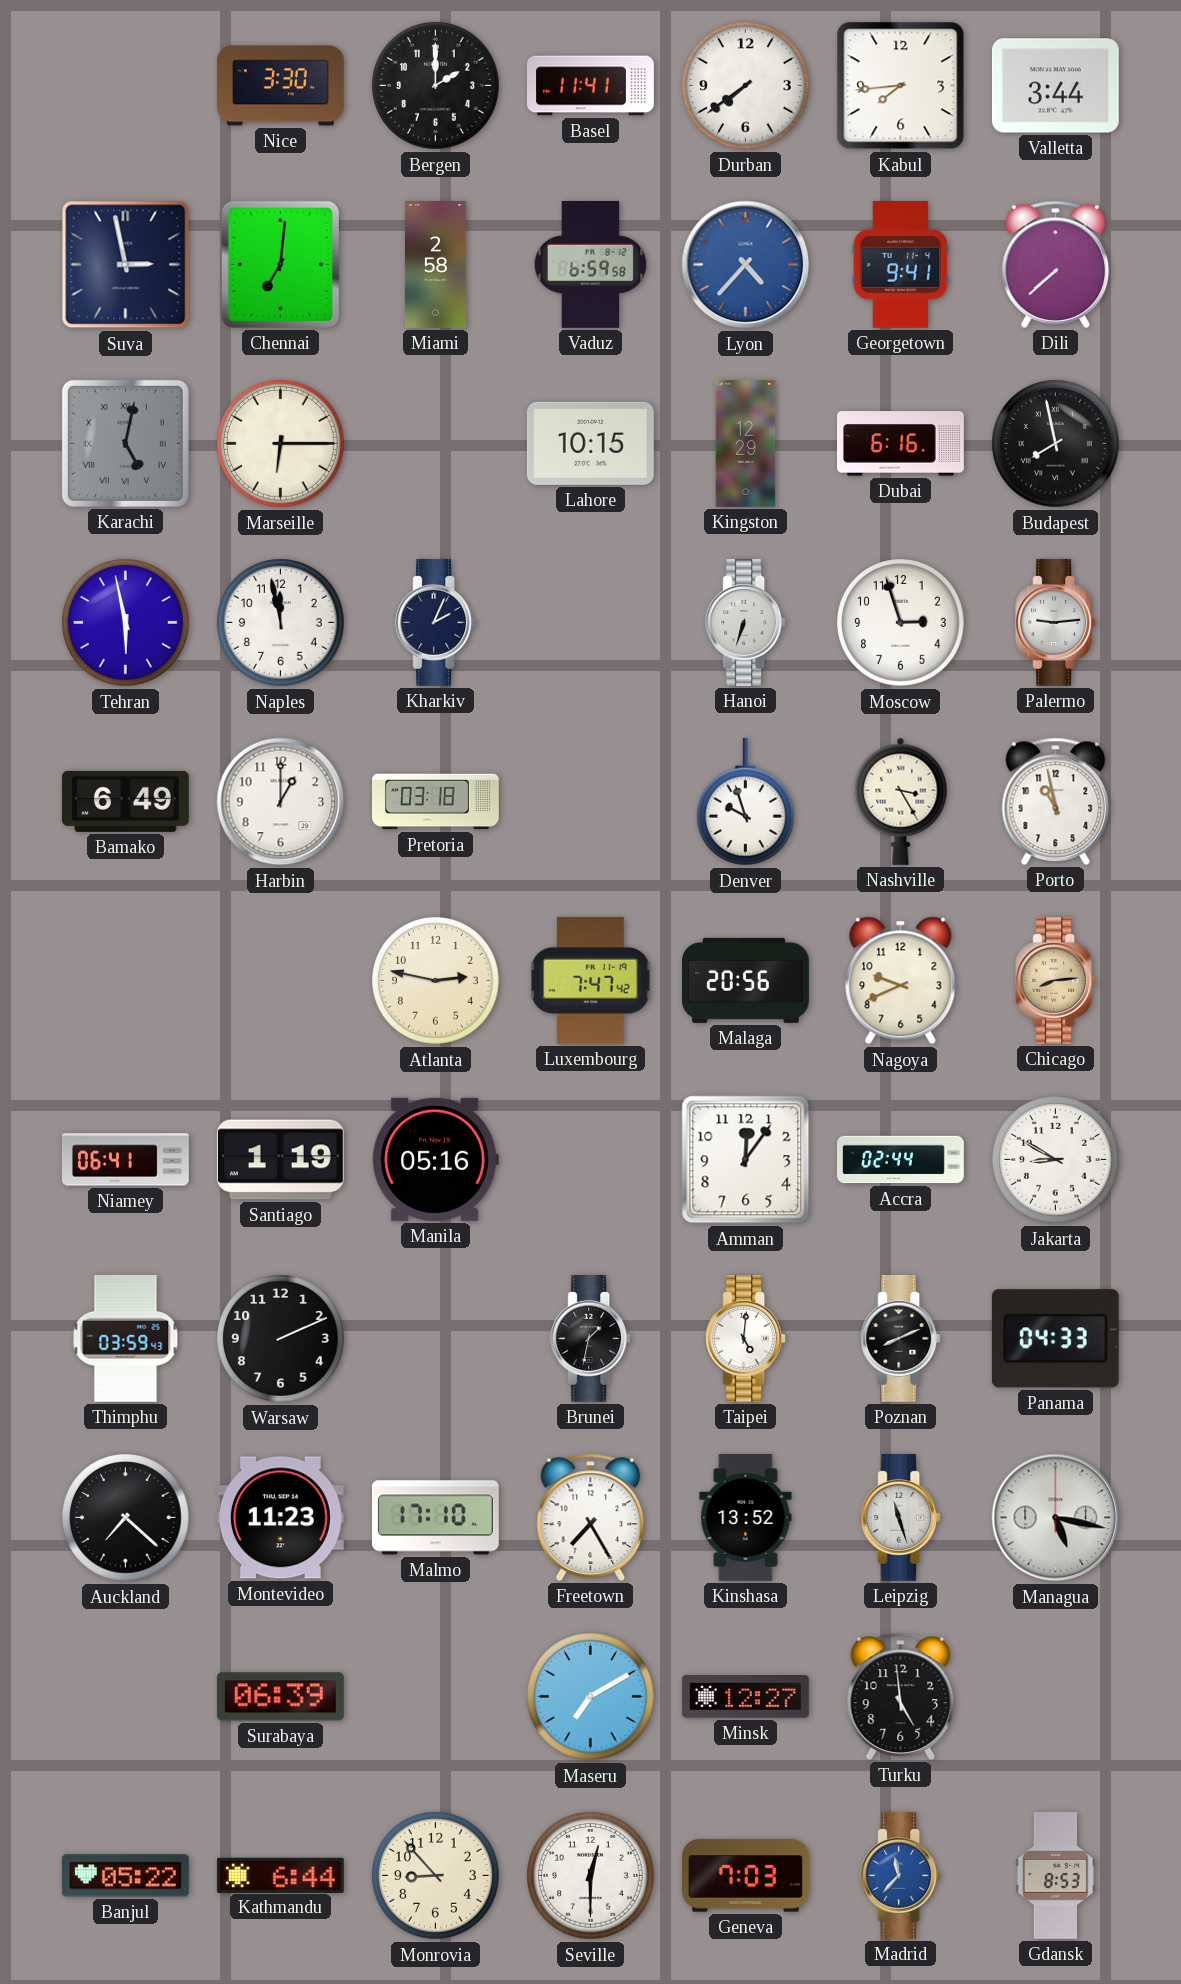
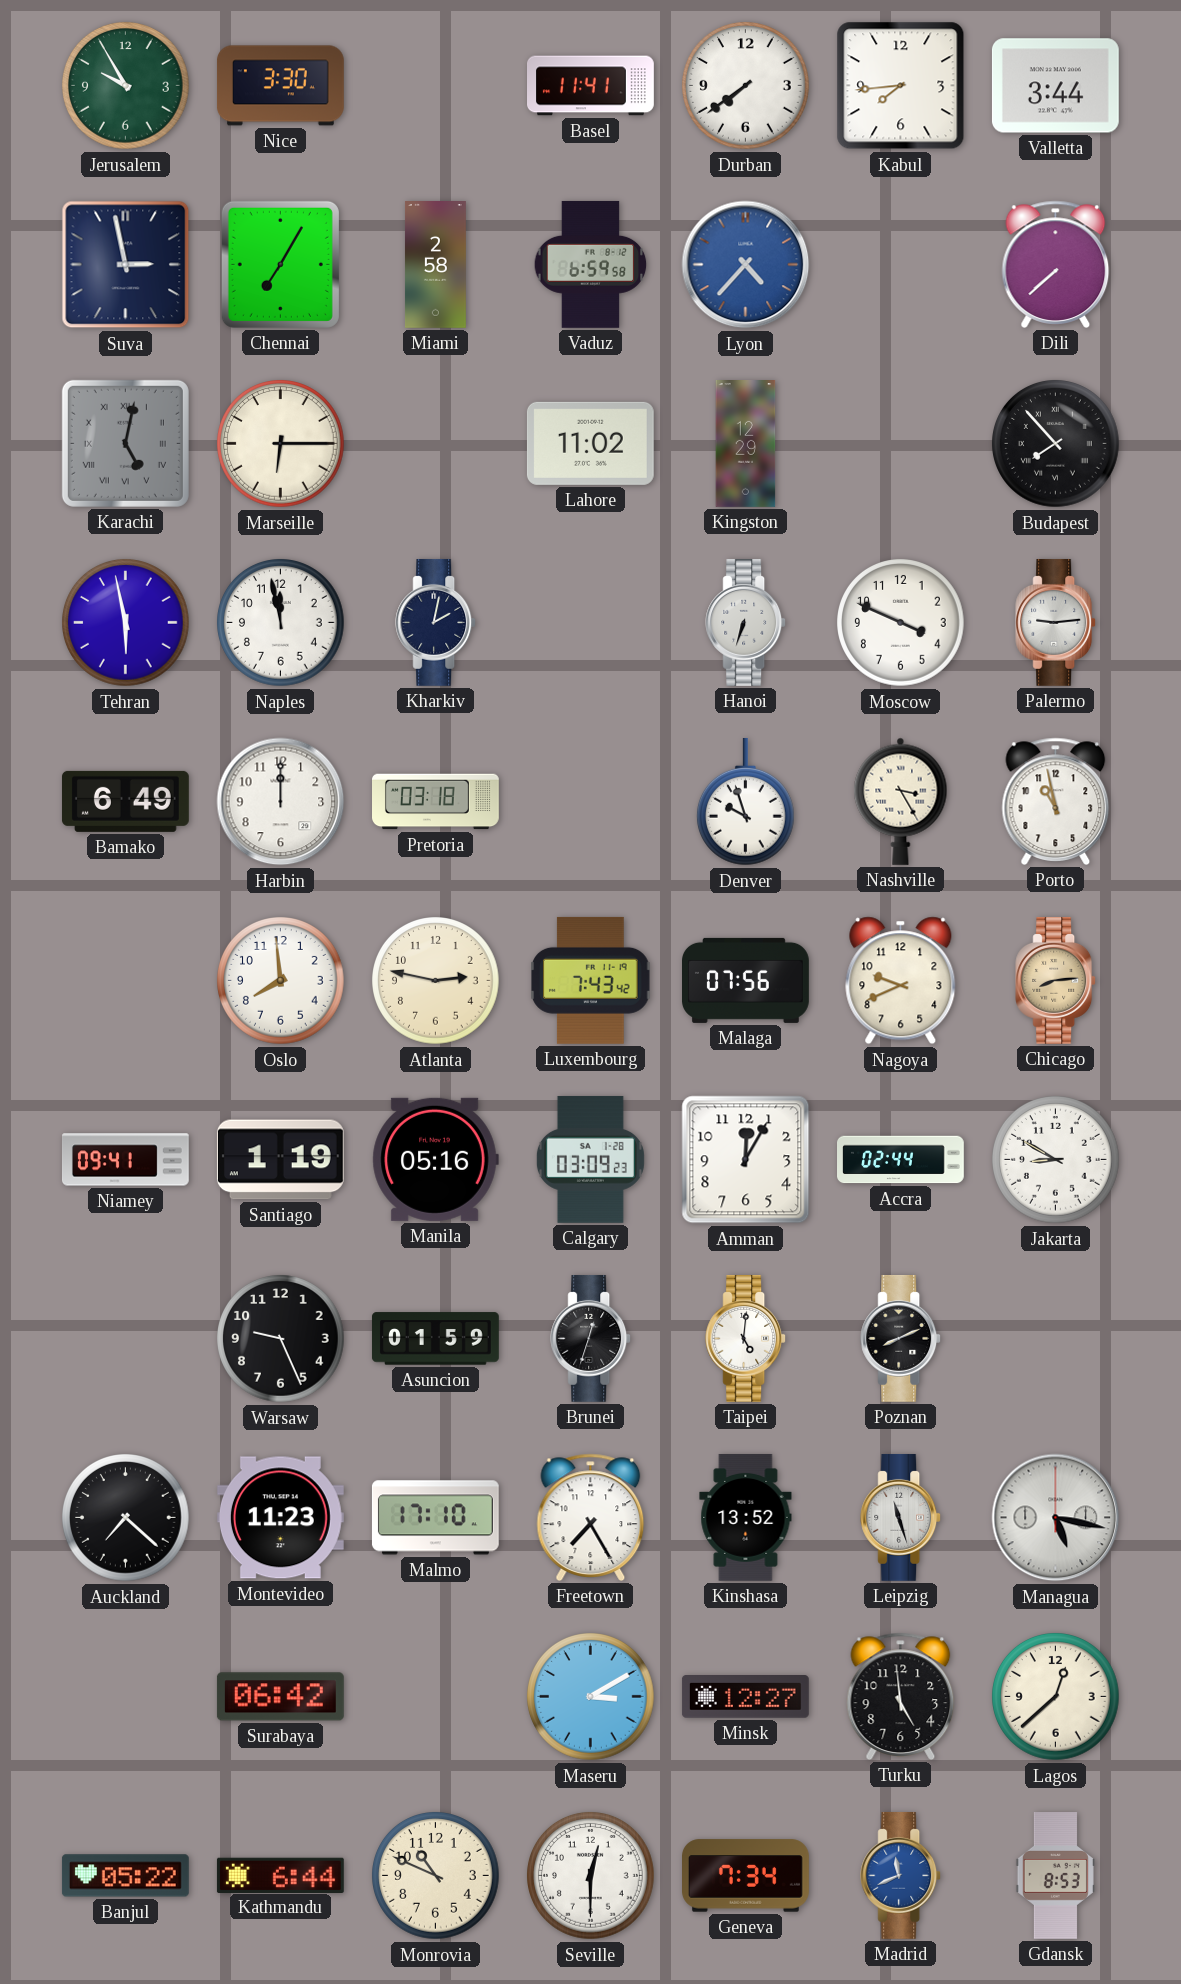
Jerusalem: none -> 9:55
Bergen: 2:00 -> none
Chennai: 7:01 -> 7:05
Georgetown: 9:41 -> none
Lahore: 10:15 -> 11:02
Dubai: 6:16 -> none
Budapest: 7:58 -> 7:53
Kharkiv: 2:04 -> 2:02
Moscow: 2:57 -> 3:49
Harbin: 1:00 -> 12:00
Oslo: none -> 7:59
Luxembourg: 7:47 -> 7:43
Malaga: 20:56 -> 07:56
Niamey: 06:41 -> 09:41
Calgary: none -> 03:09
Amman: 12:06 -> 12:05
Thimphu: 03:59 -> none
Warsaw: 2:11 -> 9:26
Asuncion: none -> 01:59
Brunei: 1:32 -> 12:33
Panama: 04:33 -> none
Surabaya: 06:39 -> 06:42
Maseru: 7:10 -> 3:10
Lagos: none -> 12:38
Monrovia: 8:53 -> 10:49
Geneva: 7:03 -> 7:34
Madrid: 11:37 -> 11:41
